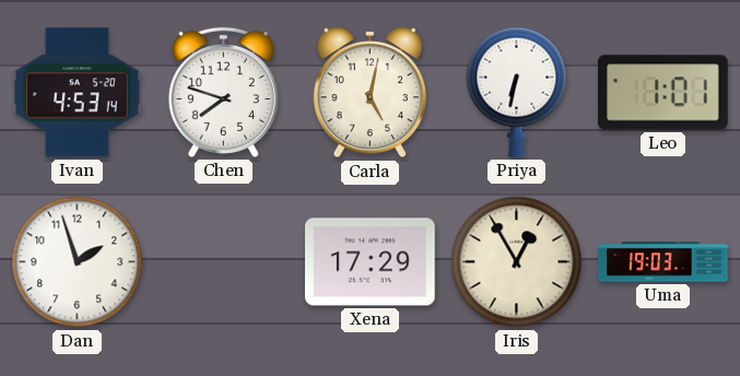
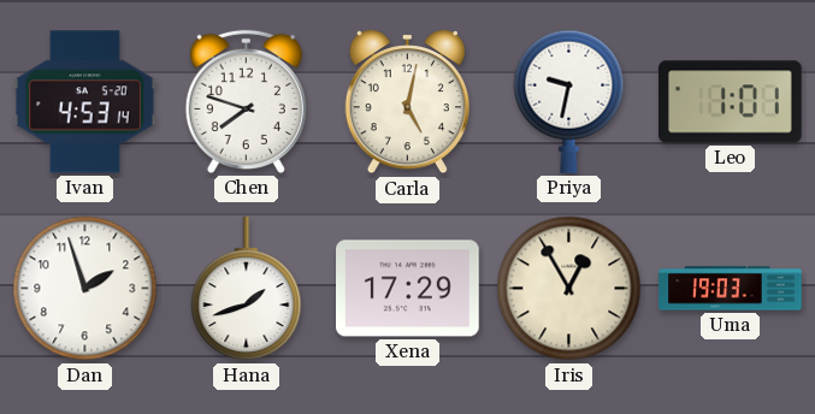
Priya: 6:32 -> 9:32
Hana: none -> 1:42
